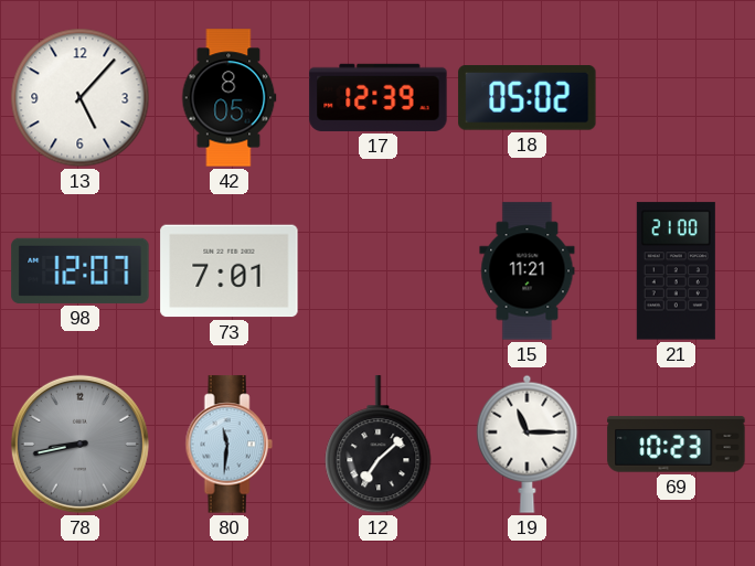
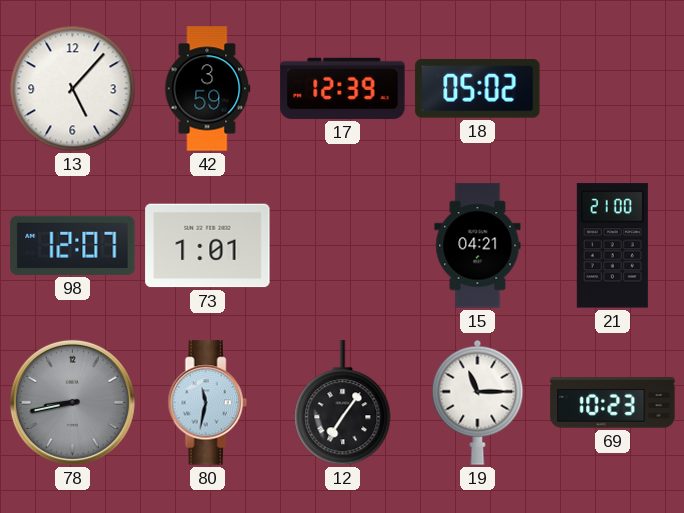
42: 8:05 -> 3:59
73: 7:01 -> 1:01
15: 11:21 -> 04:21
80: 11:31 -> 11:32
12: 7:08 -> 7:06
